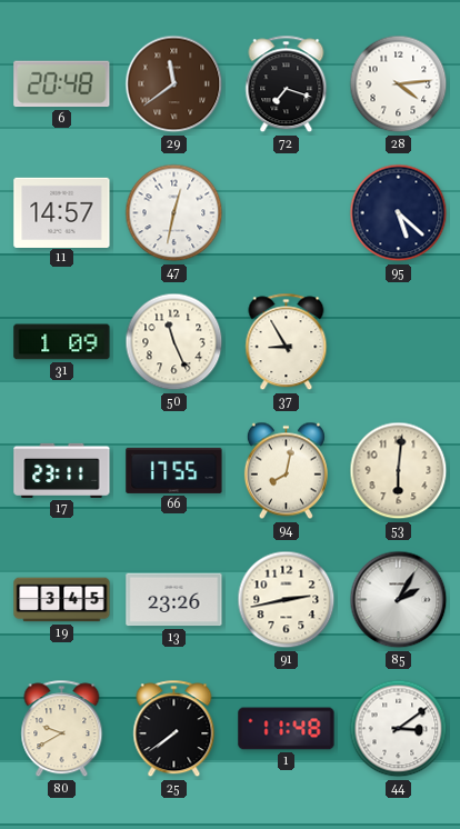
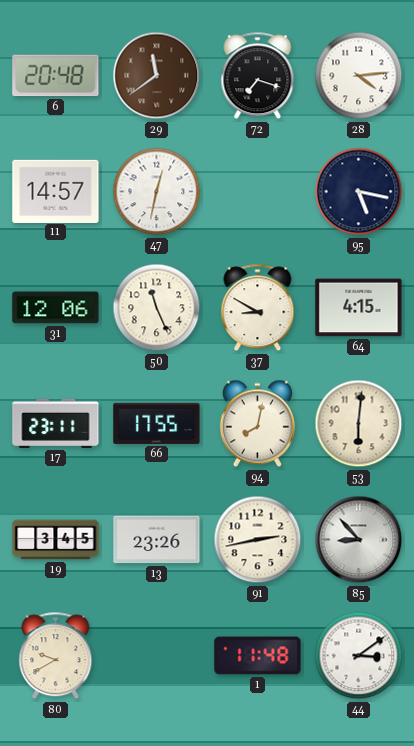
95: 5:22 -> 5:17
31: 1:09 -> 12:06
37: 8:55 -> 8:50
64: none -> 4:15
85: 2:05 -> 8:53
25: 7:39 -> none
